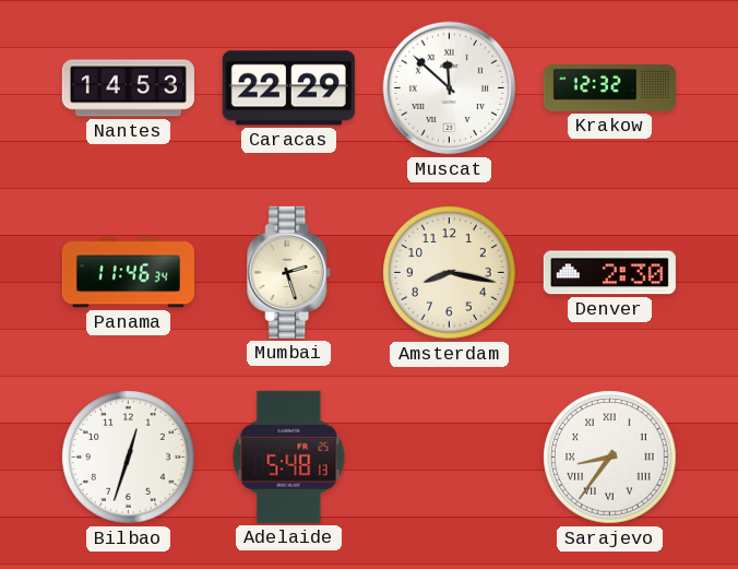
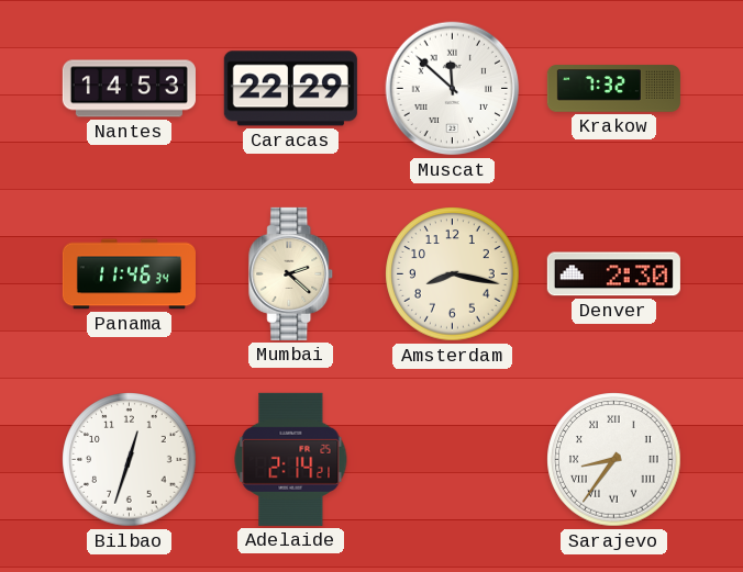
Krakow: 12:32 -> 7:32
Mumbai: 2:27 -> 2:22
Adelaide: 5:48 -> 2:14
